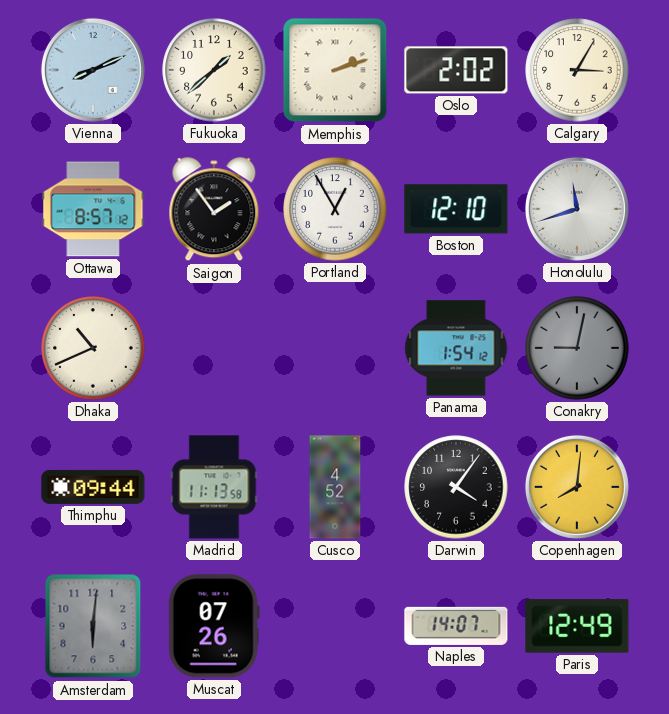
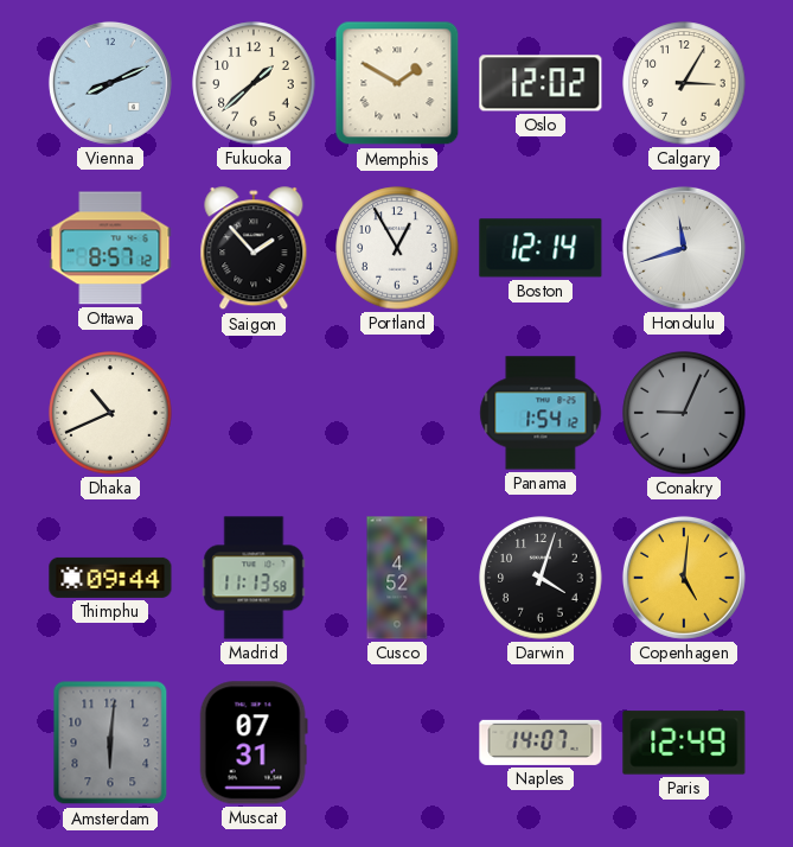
Memphis: 2:12 -> 1:50
Oslo: 2:02 -> 12:02
Saigon: 1:54 -> 1:53
Boston: 12:10 -> 12:14
Conakry: 9:02 -> 9:04
Darwin: 4:06 -> 4:03
Copenhagen: 8:01 -> 5:01
Muscat: 07:26 -> 07:31
